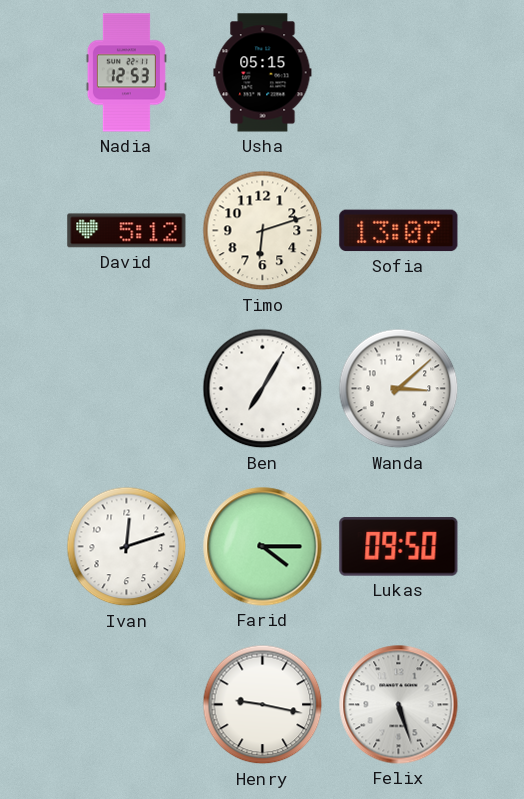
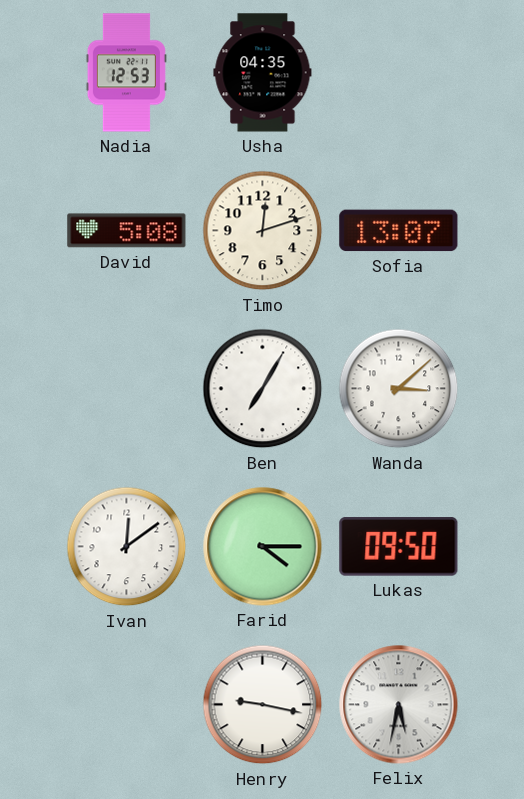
Usha: 05:15 -> 04:35
David: 5:12 -> 5:08
Timo: 6:12 -> 12:12
Ivan: 12:12 -> 12:09
Felix: 5:27 -> 5:32
